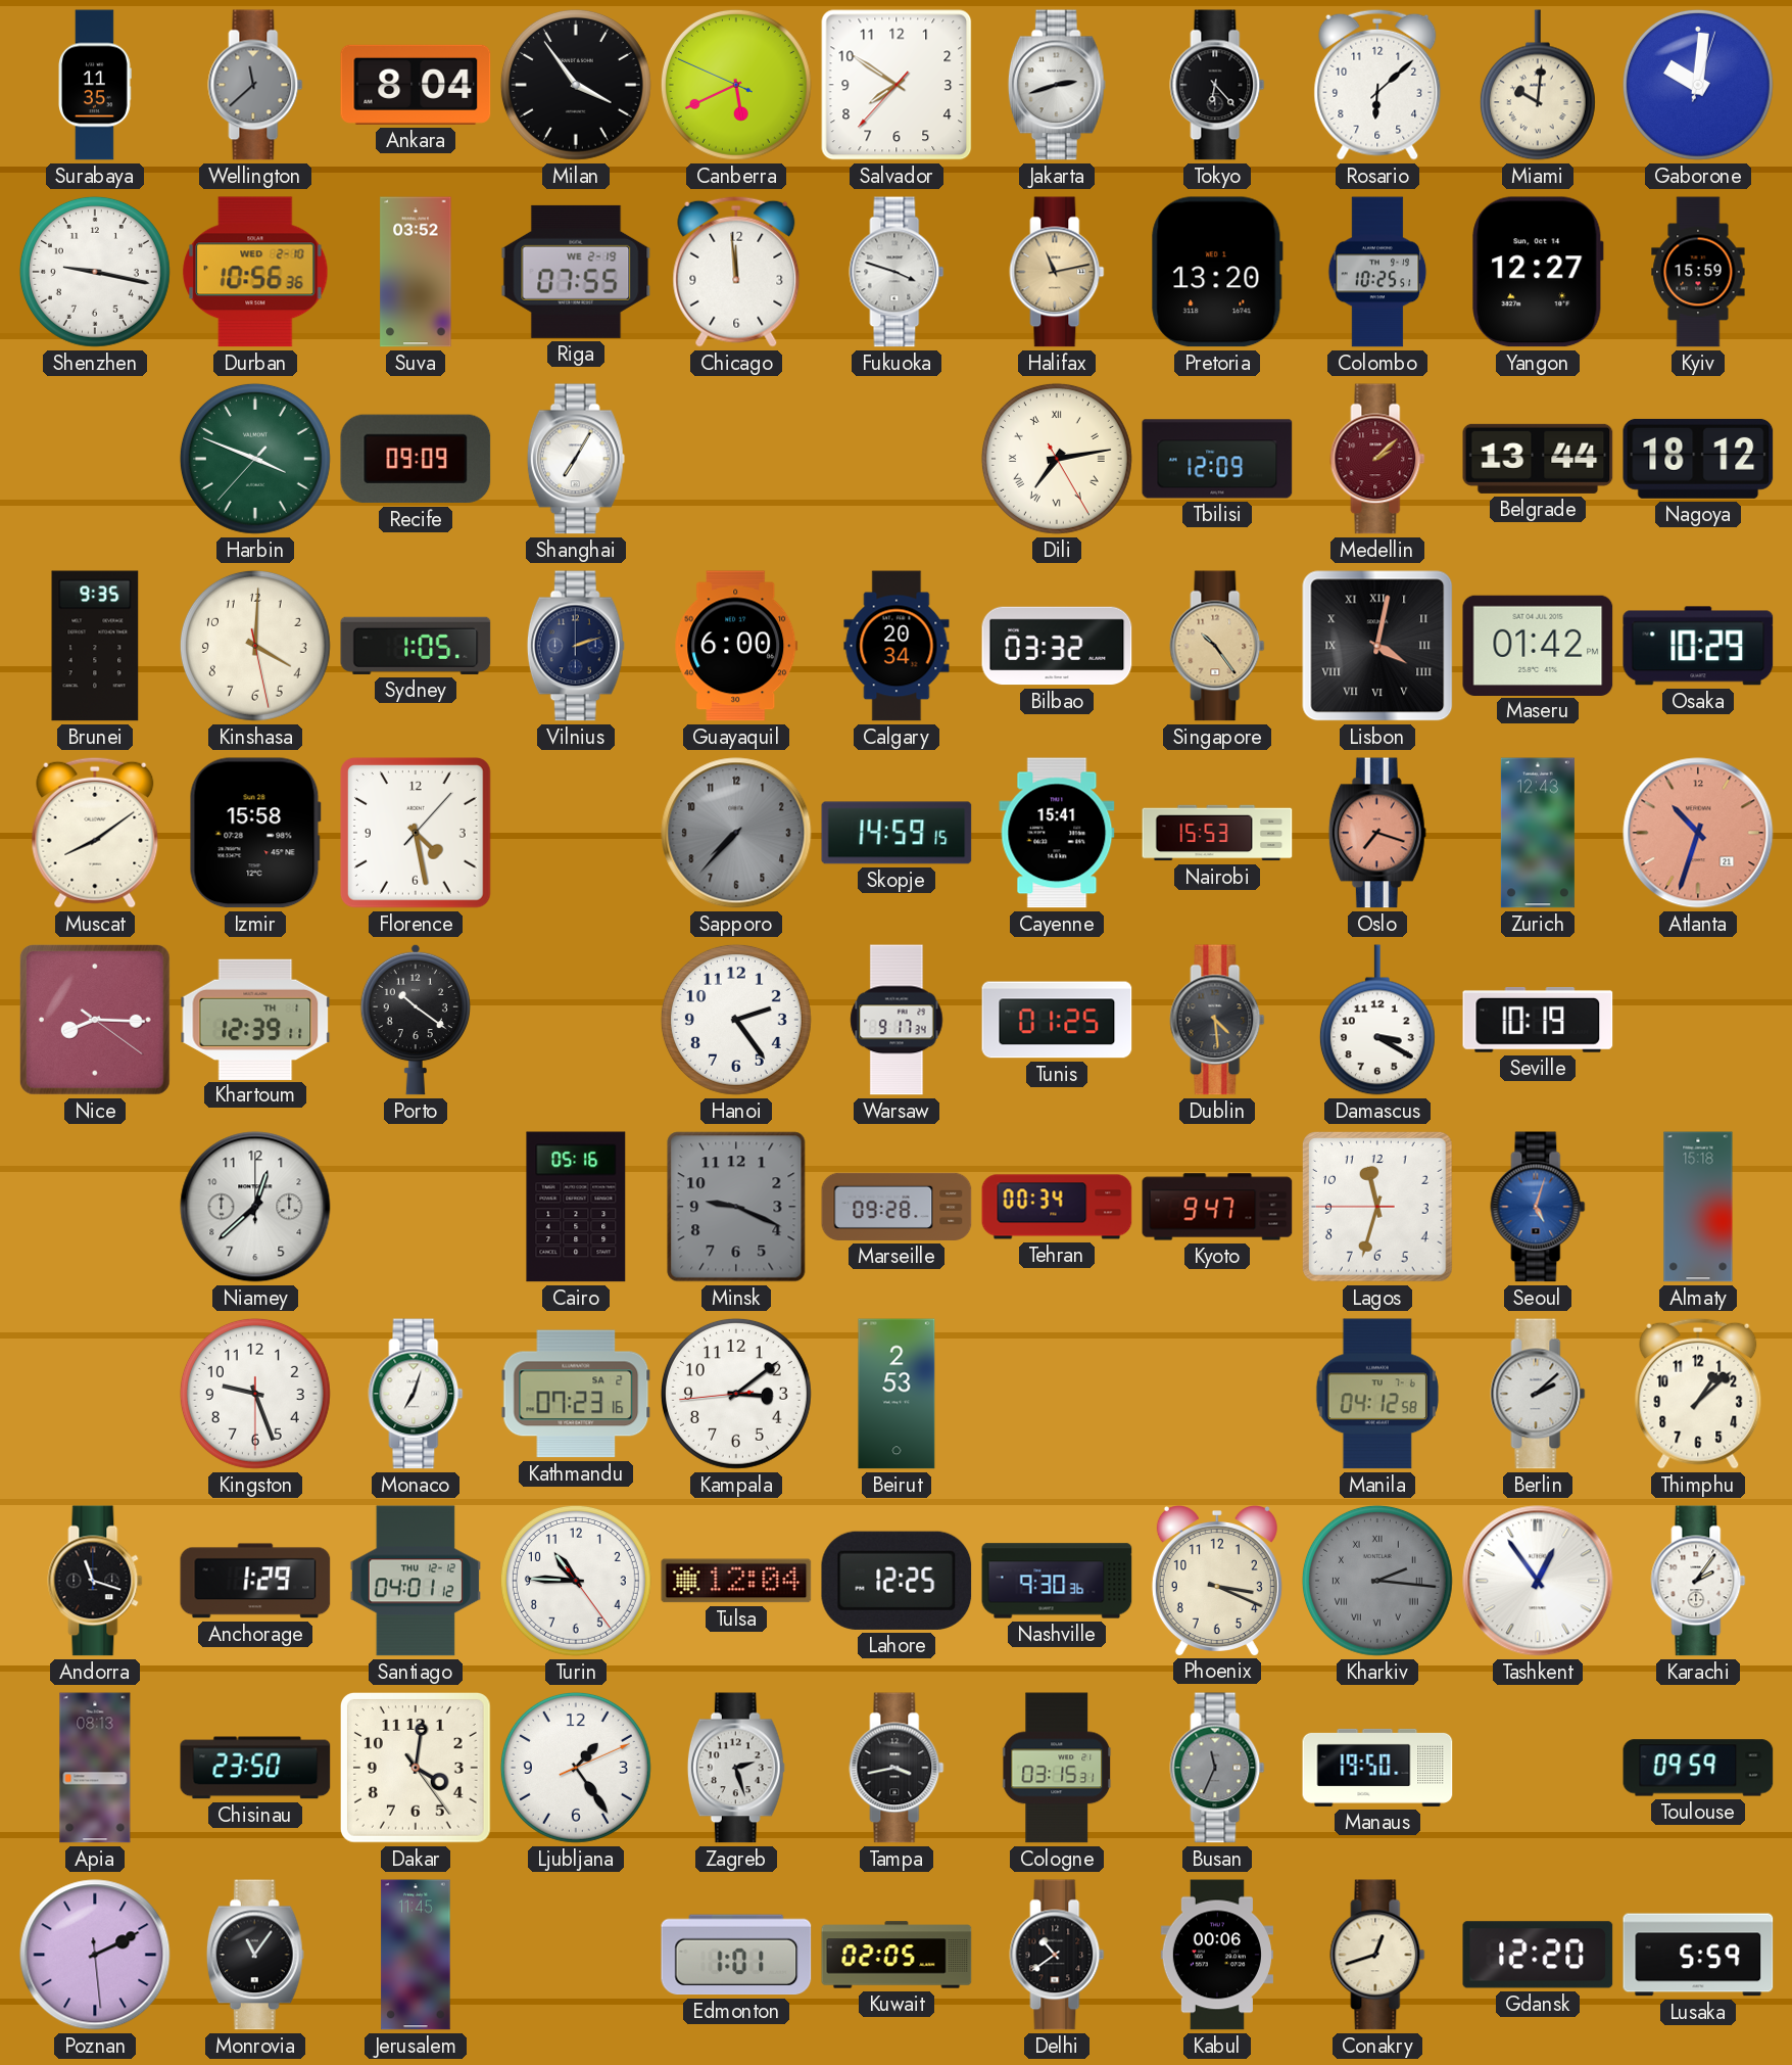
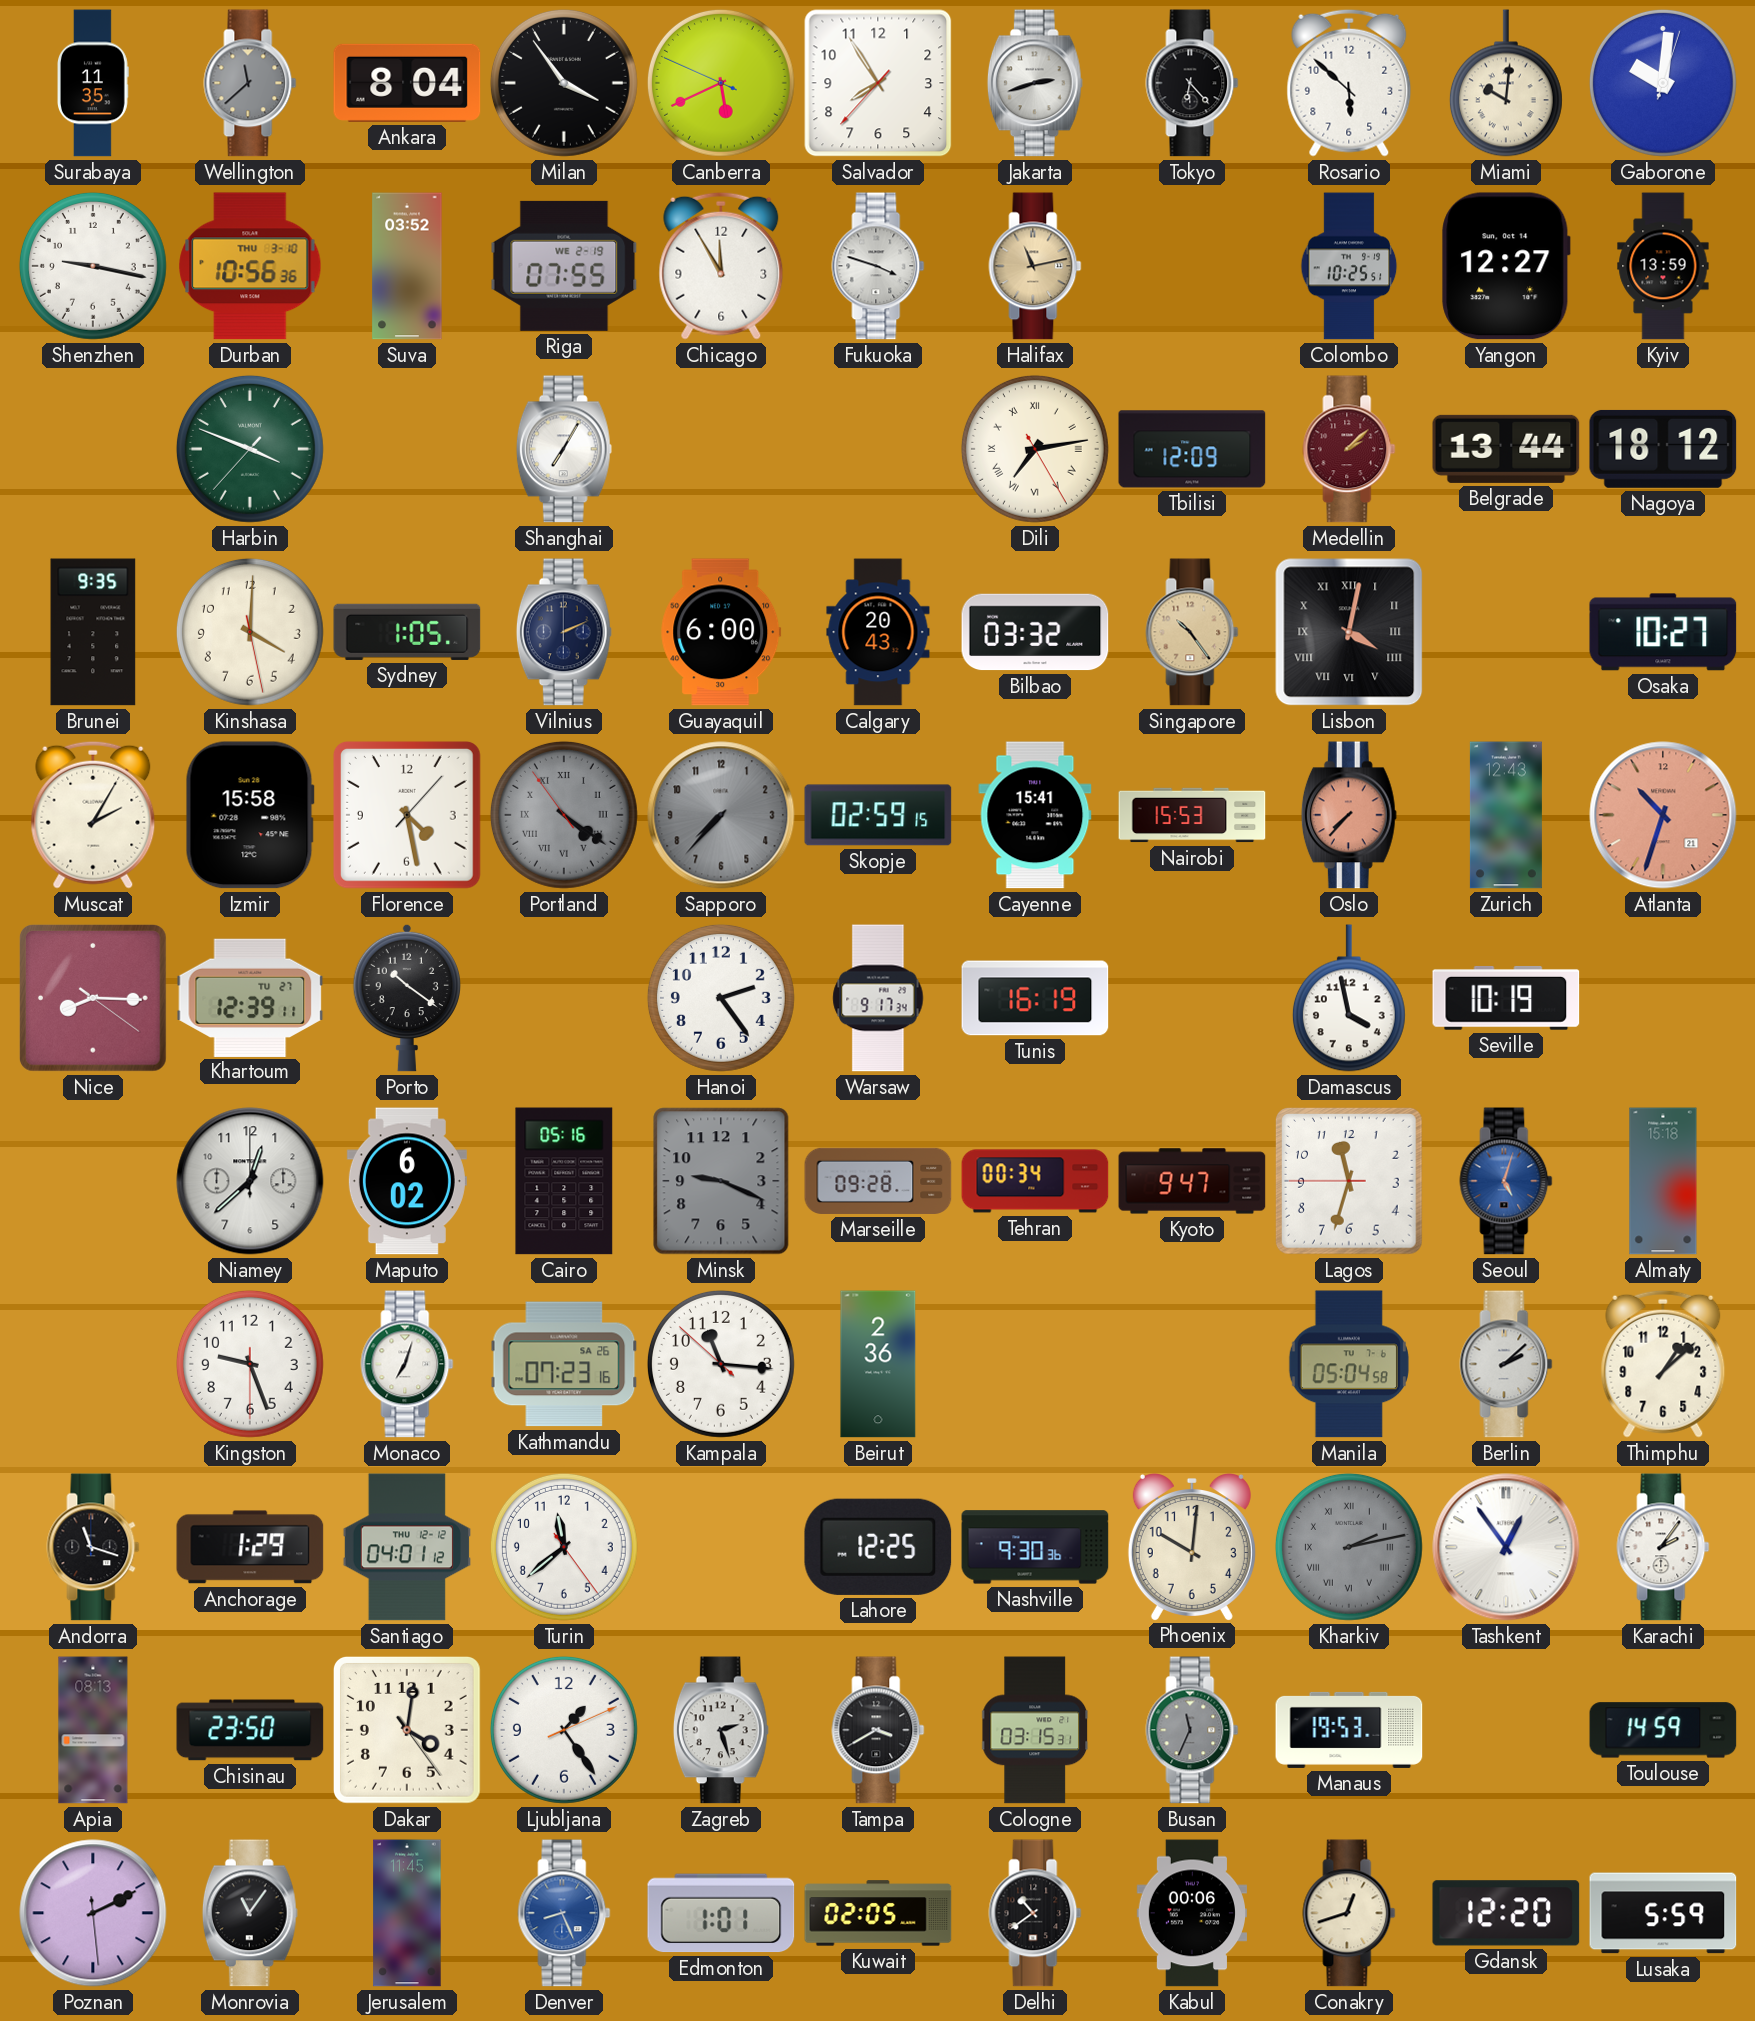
Salvador: 7:50 -> 7:54
Rosario: 6:08 -> 5:52
Durban date: WED 2-10 -> THU 3-10
Chicago: 11:59 -> 11:55
Pretoria: 13:20 -> none
Kyiv: 15:59 -> 13:59
Recife: 09:09 -> none
Vilnius: 2:12 -> 2:11
Calgary: 20:34 -> 20:43
Maseru: 01:42 -> none
Osaka: 10:29 -> 10:27
Muscat: 8:09 -> 2:05
Portland: none -> 4:20
Skopje: 14:59 -> 02:59
Oslo: 7:18 -> 7:37
Khartoum date: TH 1 -> TU 27
Tunis: 01:25 -> 16:19
Dublin: 4:29 -> none
Damascus: 3:20 -> 3:58
Maputo: none -> 6:02
Kathmandu date: SA 2 -> SA 26
Kampala: 3:08 -> 11:15
Beirut: 2:53 -> 2:36
Manila: 04:12 -> 05:04
Turin: 10:45 -> 11:38
Tulsa: 12:04 -> none
Phoenix: 3:19 -> 10:01
Kharkiv: 2:16 -> 2:13
Tampa: 3:43 -> 3:40
Manaus: 19:50 -> 19:53
Toulouse: 09:59 -> 14:59
Denver: none -> 8:26
